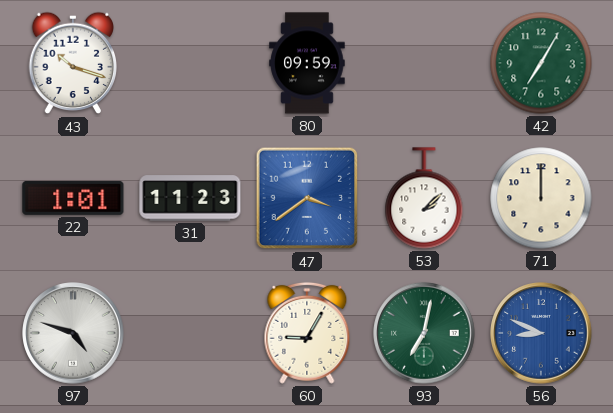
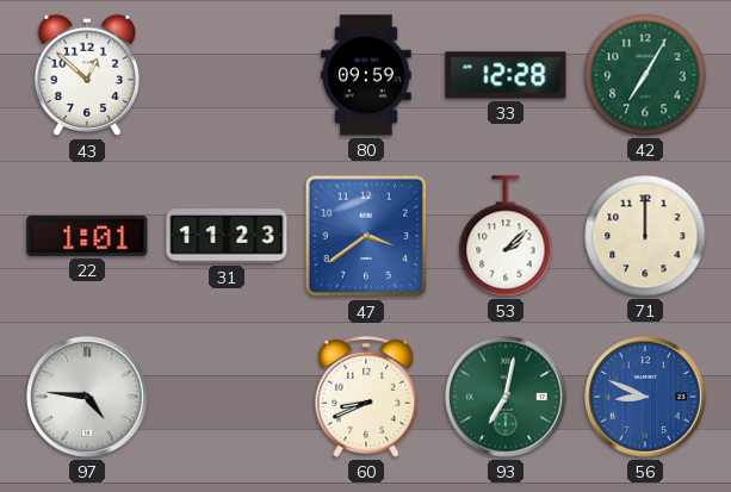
43: 10:18 -> 12:52
33: none -> 12:28
97: 4:48 -> 4:46
60: 9:05 -> 8:41
